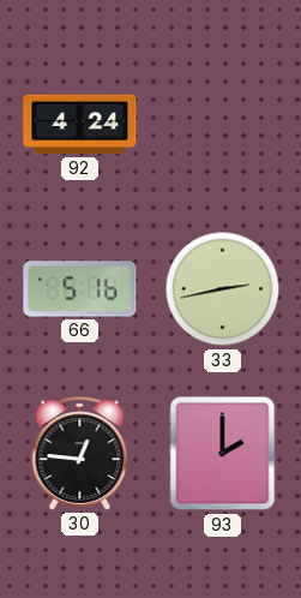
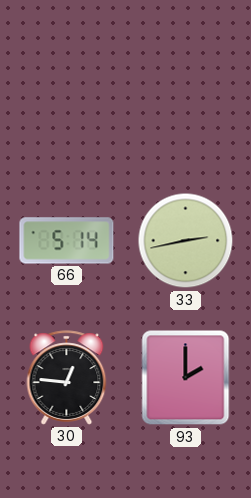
92: 4:24 -> none
66: 5:16 -> 5:14
